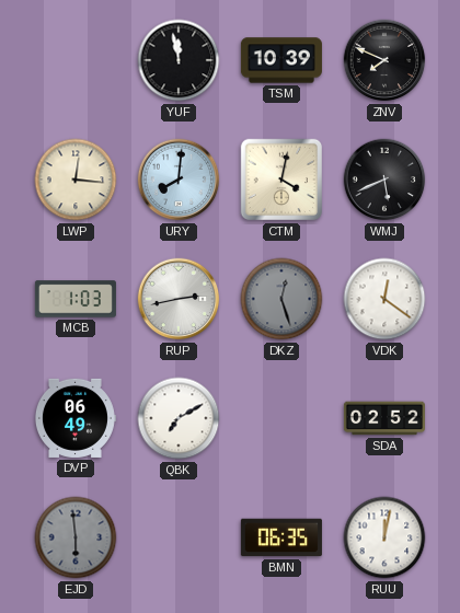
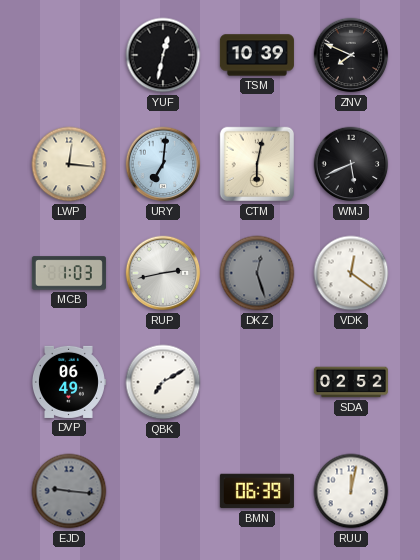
YUF: 11:58 -> 12:32
URY: 8:01 -> 7:01
CTM: 4:02 -> 6:02
EJD: 5:59 -> 9:16
BMN: 06:35 -> 06:39
